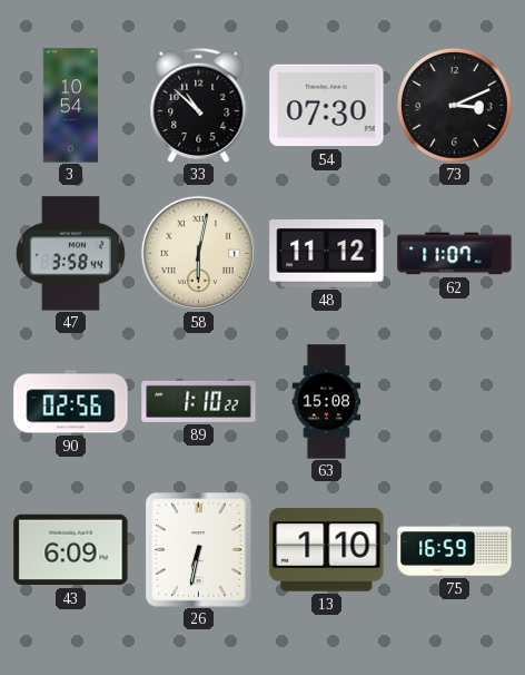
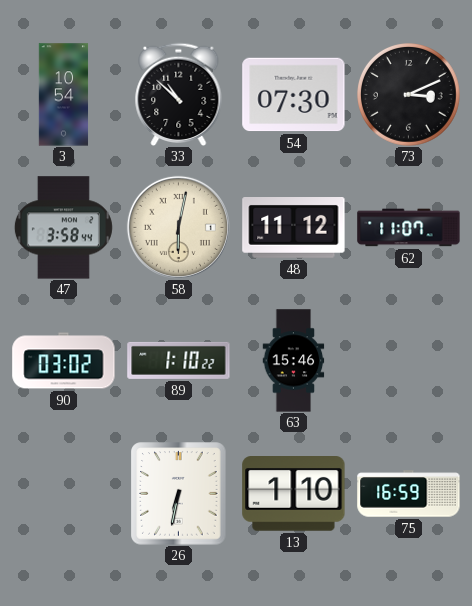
90: 02:56 -> 03:02
63: 15:08 -> 15:46
43: 6:09 -> none
